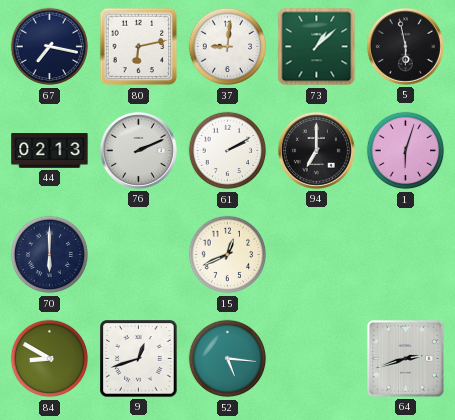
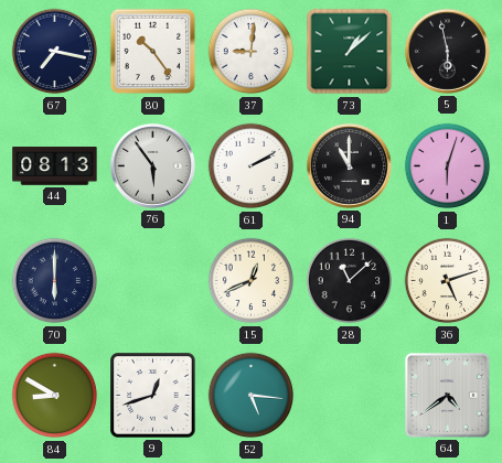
80: 6:13 -> 10:24
44: 02:13 -> 08:13
76: 2:11 -> 5:54
94: 7:00 -> 11:00
28: none -> 11:08
36: none -> 5:12
64: 2:42 -> 4:39
